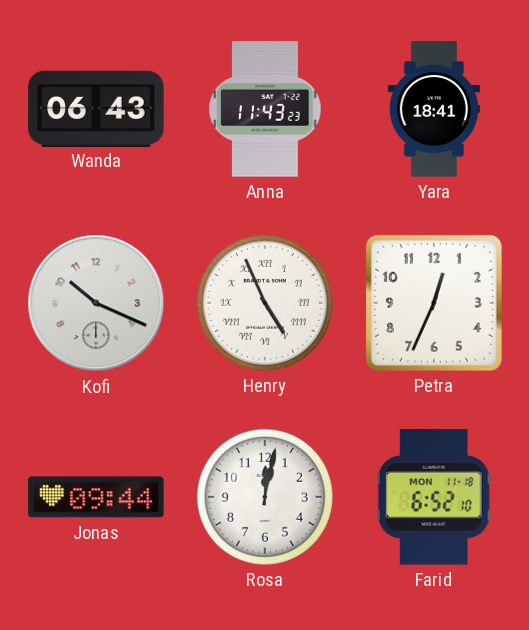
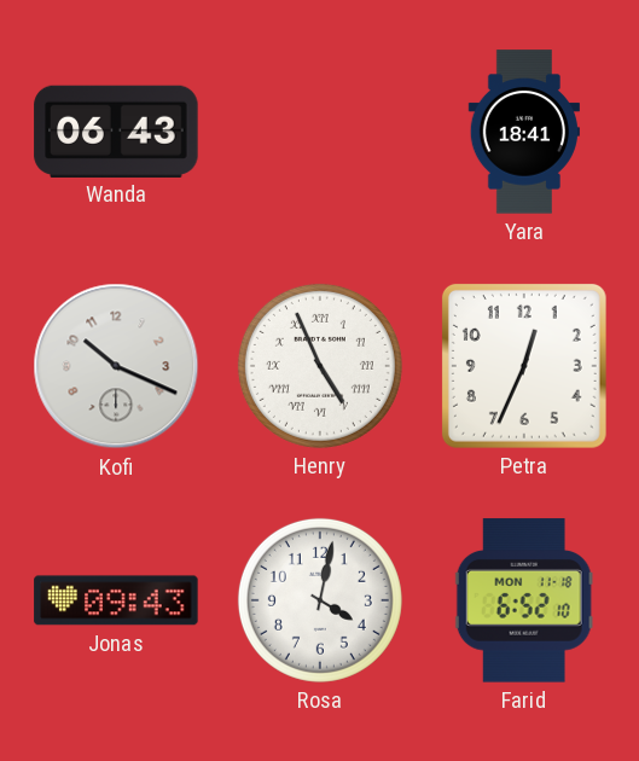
Anna: 11:43 -> none
Jonas: 09:44 -> 09:43
Rosa: 12:02 -> 4:02
